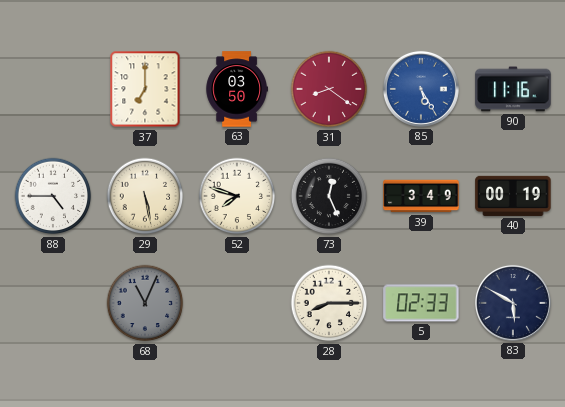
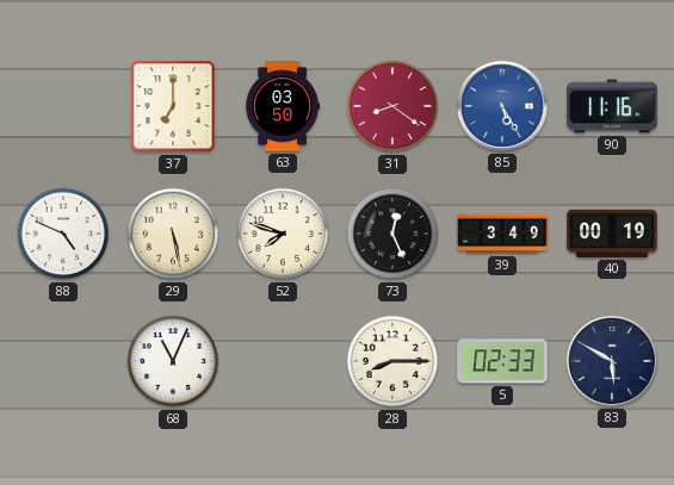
88: 4:45 -> 4:49
68 dial: grey -> white
